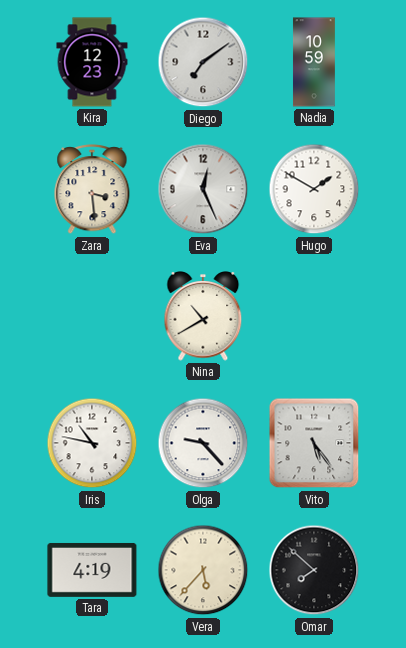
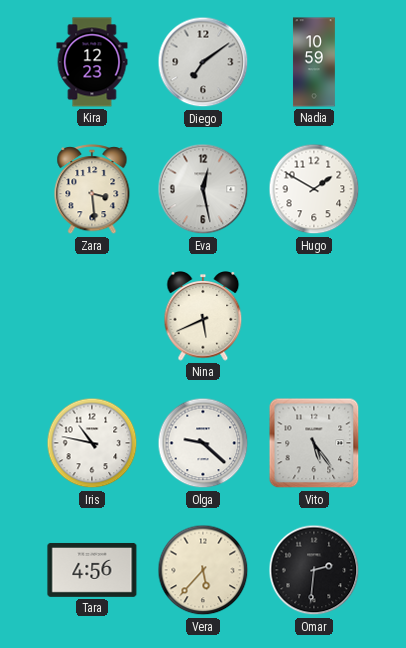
Eva: 12:26 -> 12:28
Nina: 10:40 -> 5:41
Olga: 9:23 -> 9:22
Tara: 4:19 -> 4:56
Omar: 7:52 -> 2:31
